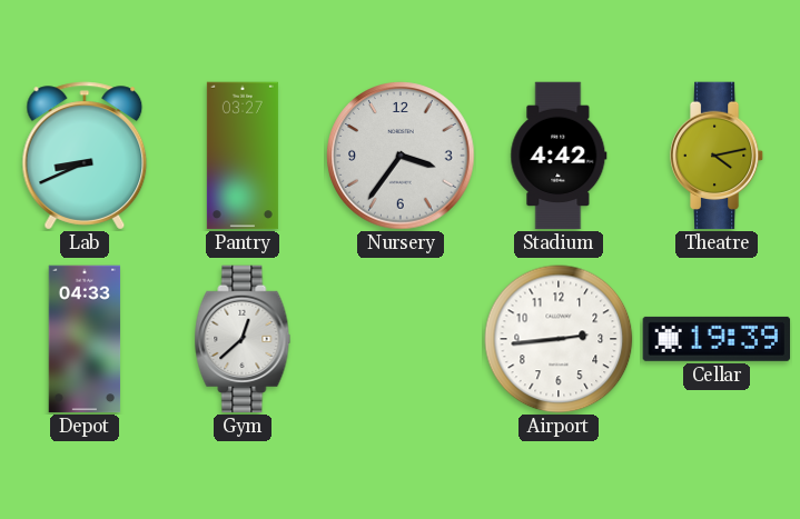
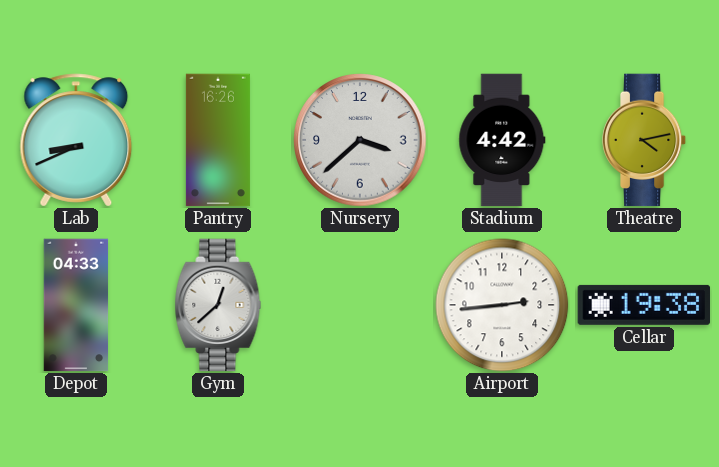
Pantry: 03:27 -> 16:26
Nursery: 3:36 -> 3:38
Cellar: 19:39 -> 19:38
